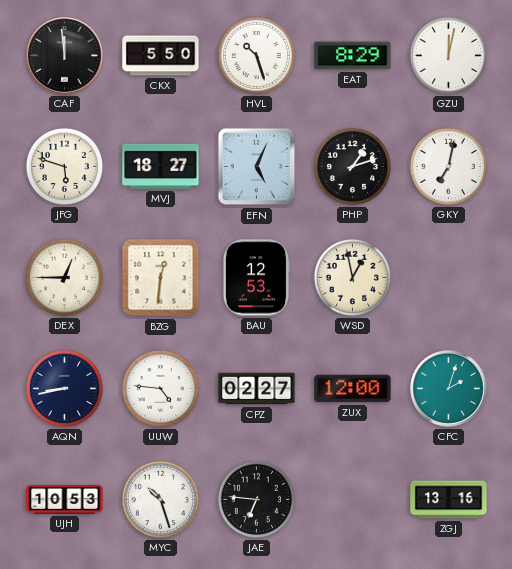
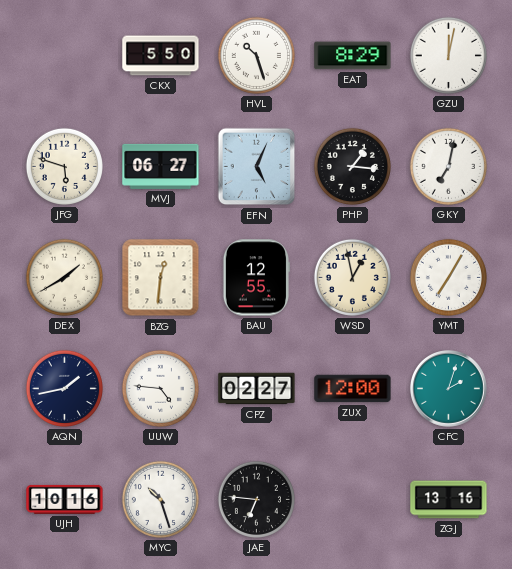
CAF: 11:59 -> none
MVJ: 18:27 -> 06:27
PHP: 1:12 -> 1:16
DEX: 12:45 -> 1:40
BAU: 12:53 -> 12:55
YMT: none -> 7:05
AQN: 8:43 -> 1:43
UJH: 10:53 -> 10:16
